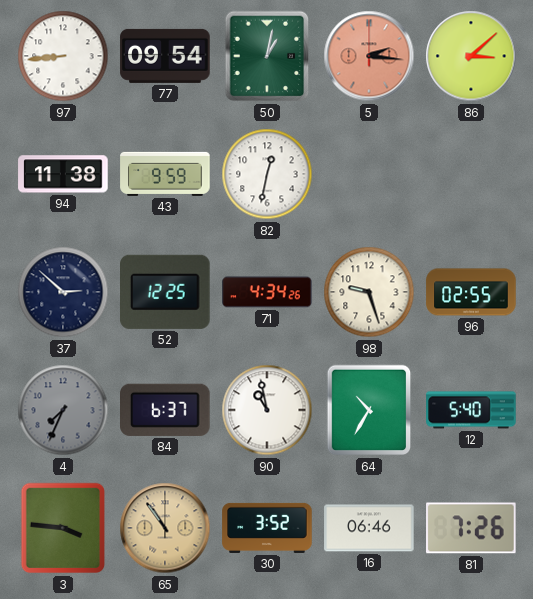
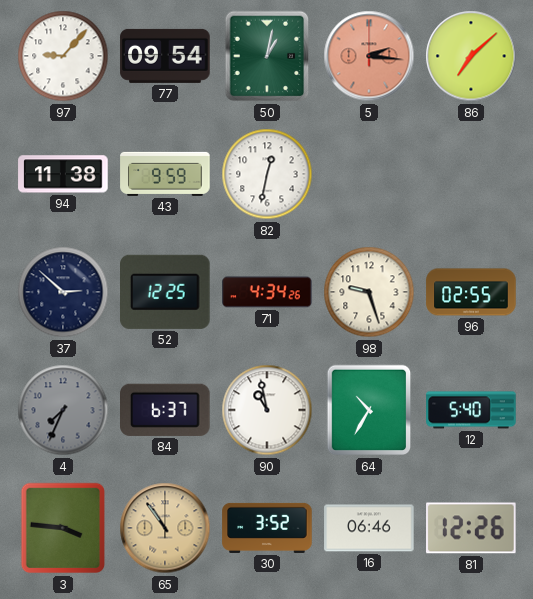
97: 8:44 -> 9:07
86: 3:08 -> 7:08
81: 7:26 -> 12:26
